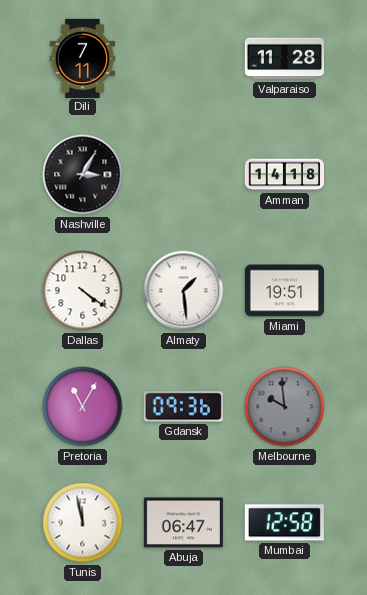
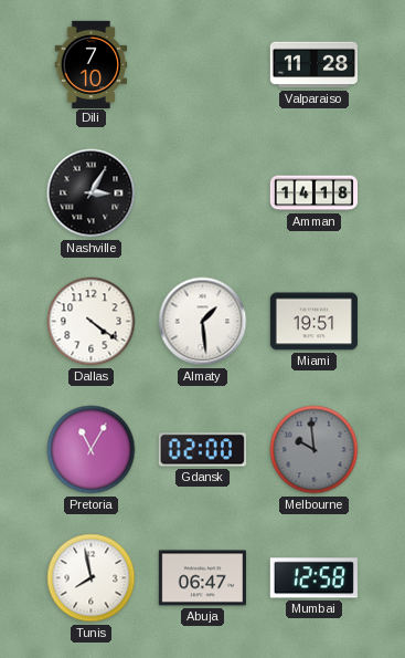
Dili: 7:11 -> 7:10
Gdansk: 09:36 -> 02:00
Tunis: 11:58 -> 7:58
